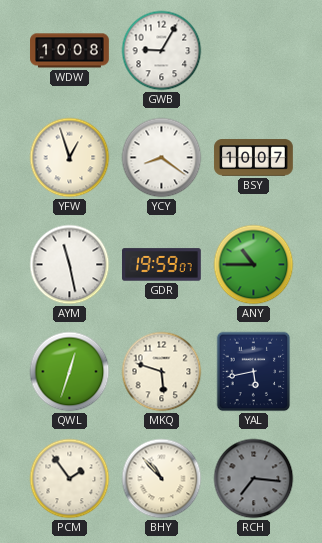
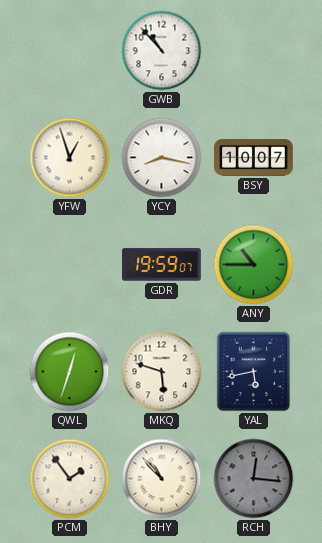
WDW: 10:08 -> none
GWB: 9:05 -> 10:53
YCY: 8:21 -> 8:17
AYM: 11:28 -> none
RCH: 7:16 -> 12:16
